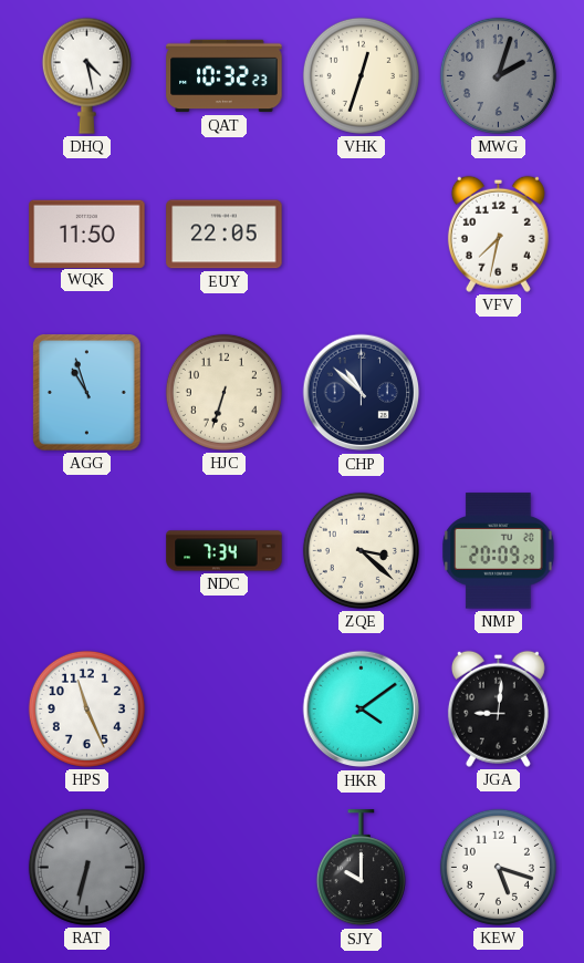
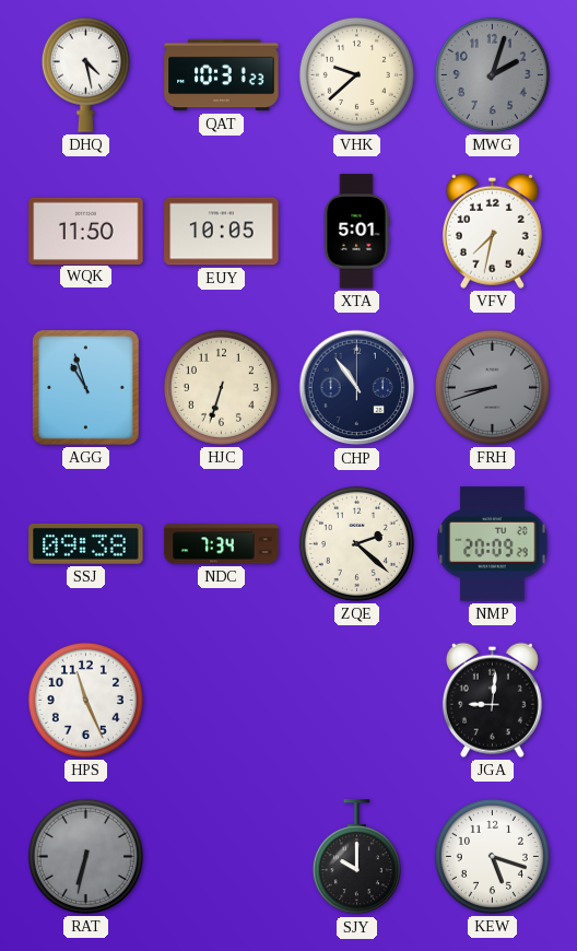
QAT: 10:32 -> 10:31
VHK: 12:33 -> 9:38
EUY: 22:05 -> 10:05
XTA: none -> 5:01
CHP: 10:52 -> 10:54
FRH: none -> 8:42
SSJ: none -> 09:38
ZQE: 3:22 -> 2:22
HKR: 4:09 -> none
